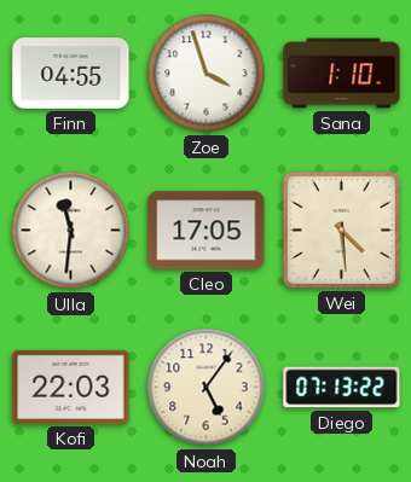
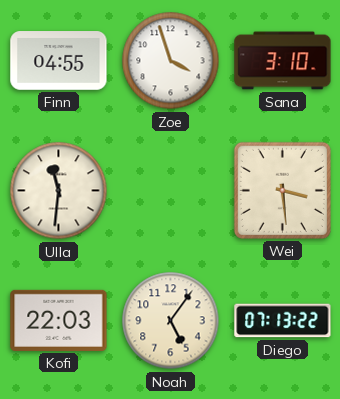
Sana: 1:10 -> 3:10
Cleo: 17:05 -> none
Wei: 4:29 -> 3:29
